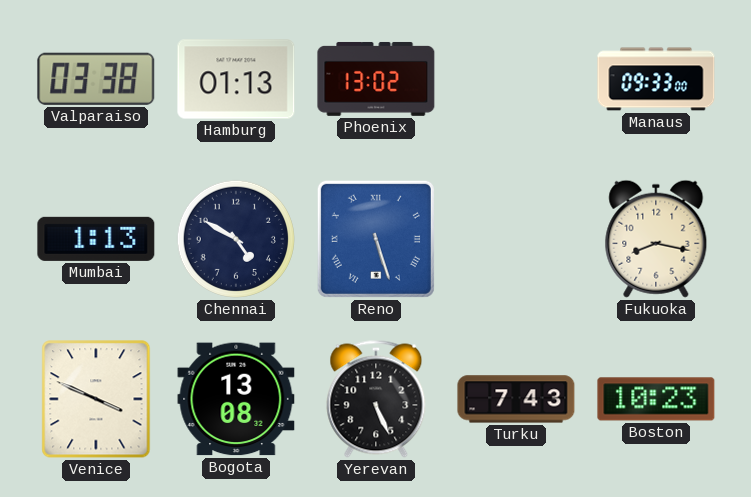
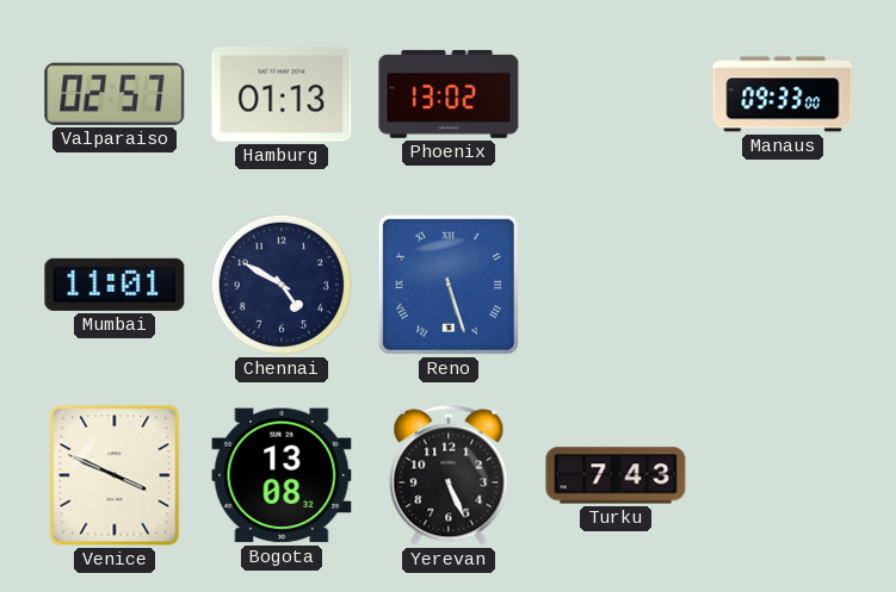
Valparaiso: 03:38 -> 02:57
Mumbai: 1:13 -> 11:01
Fukuoka: 8:17 -> none
Boston: 10:23 -> none
